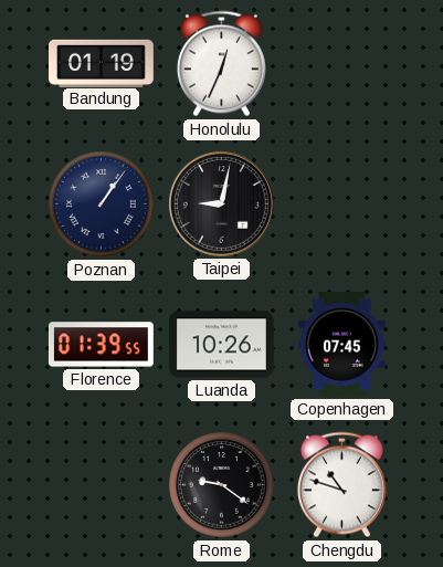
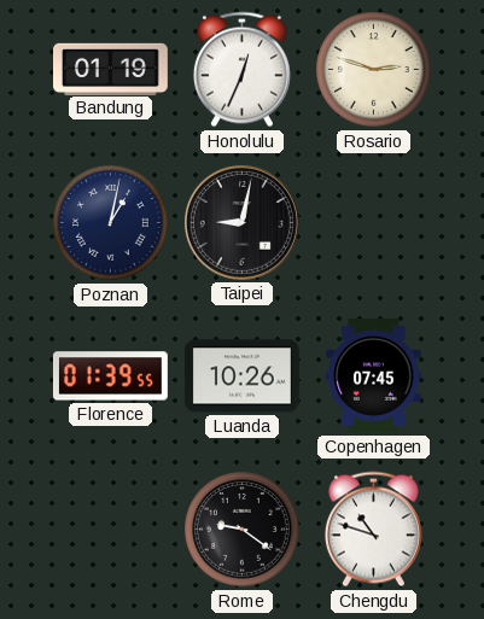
Rosario: none -> 2:48
Poznan: 1:06 -> 1:02
